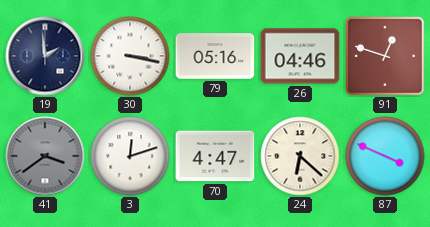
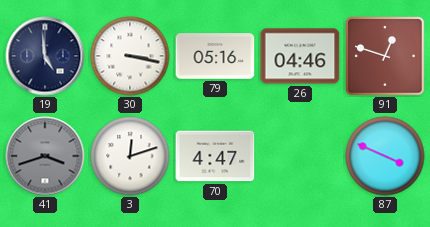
19: 1:59 -> 4:59
41: 3:39 -> 3:42
24: 6:22 -> none
